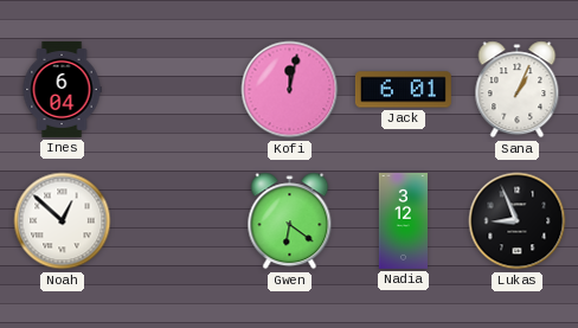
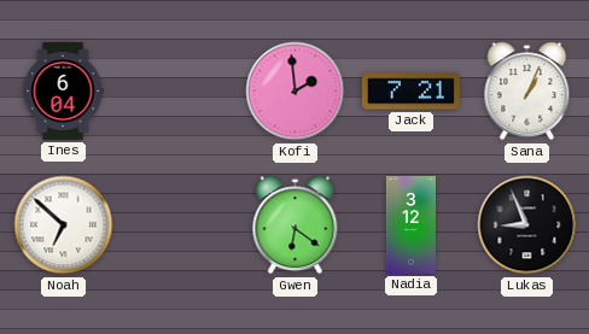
Kofi: 12:02 -> 1:59
Jack: 6:01 -> 7:21
Noah: 12:52 -> 6:52
